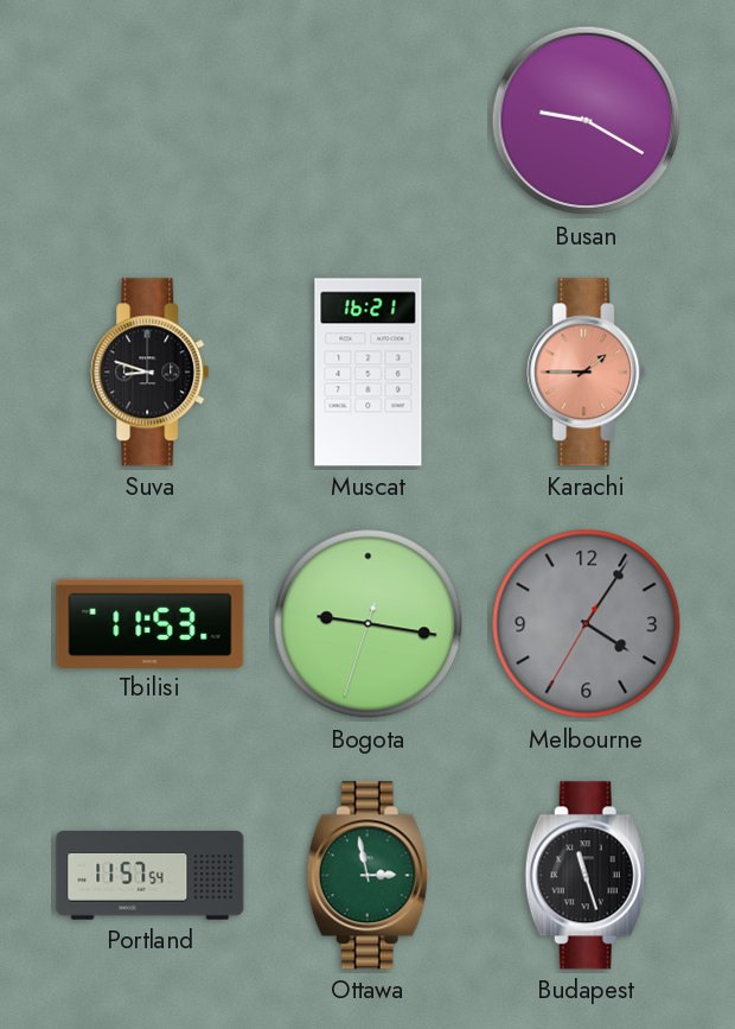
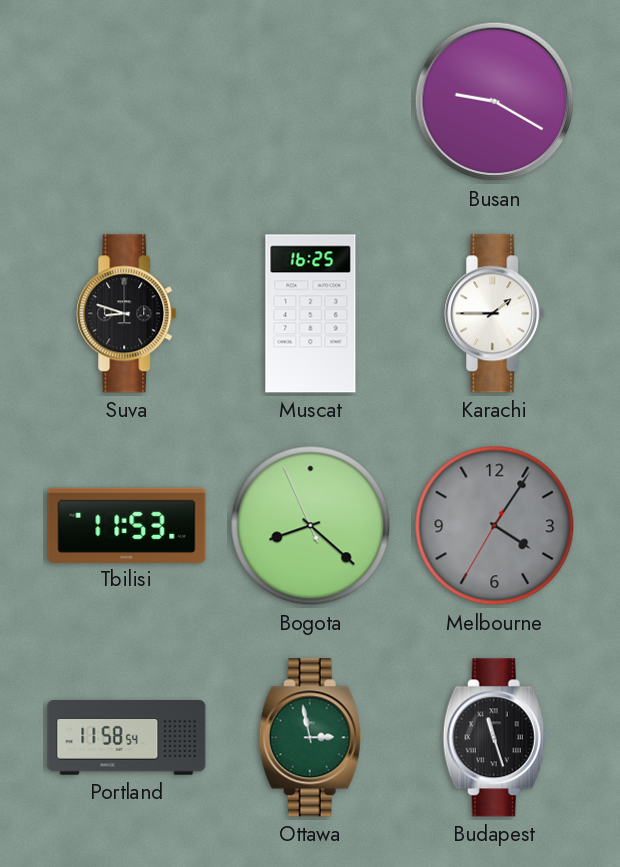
Muscat: 16:21 -> 16:25
Karachi dial: salmon -> white
Bogota: 9:16 -> 8:21
Portland: 11:57 -> 11:58
